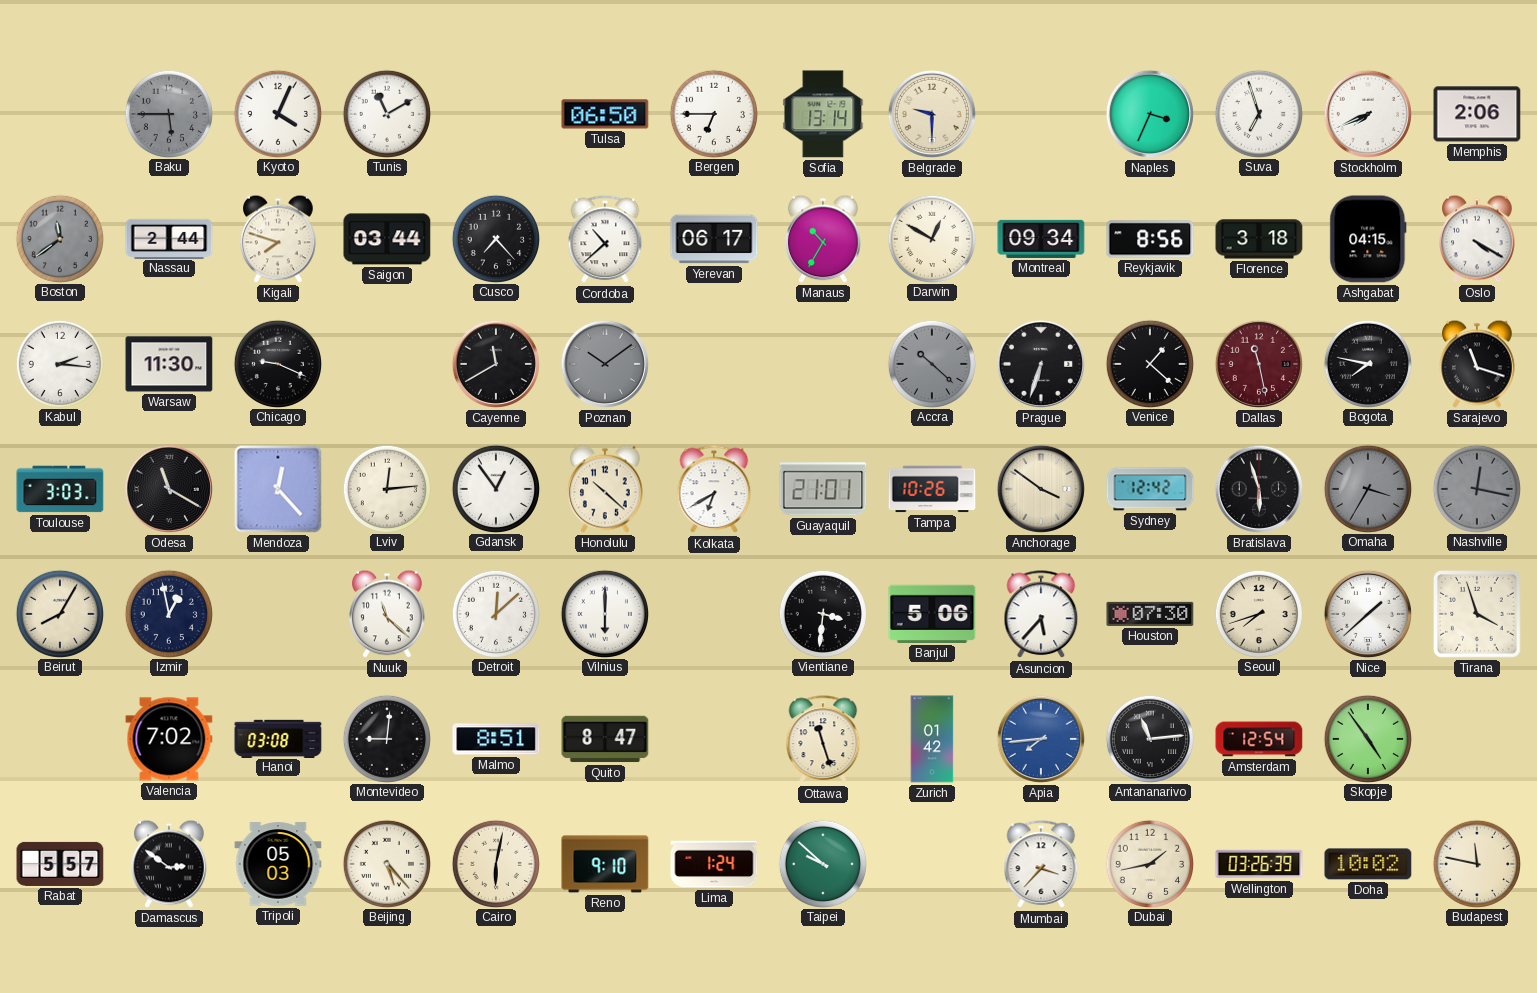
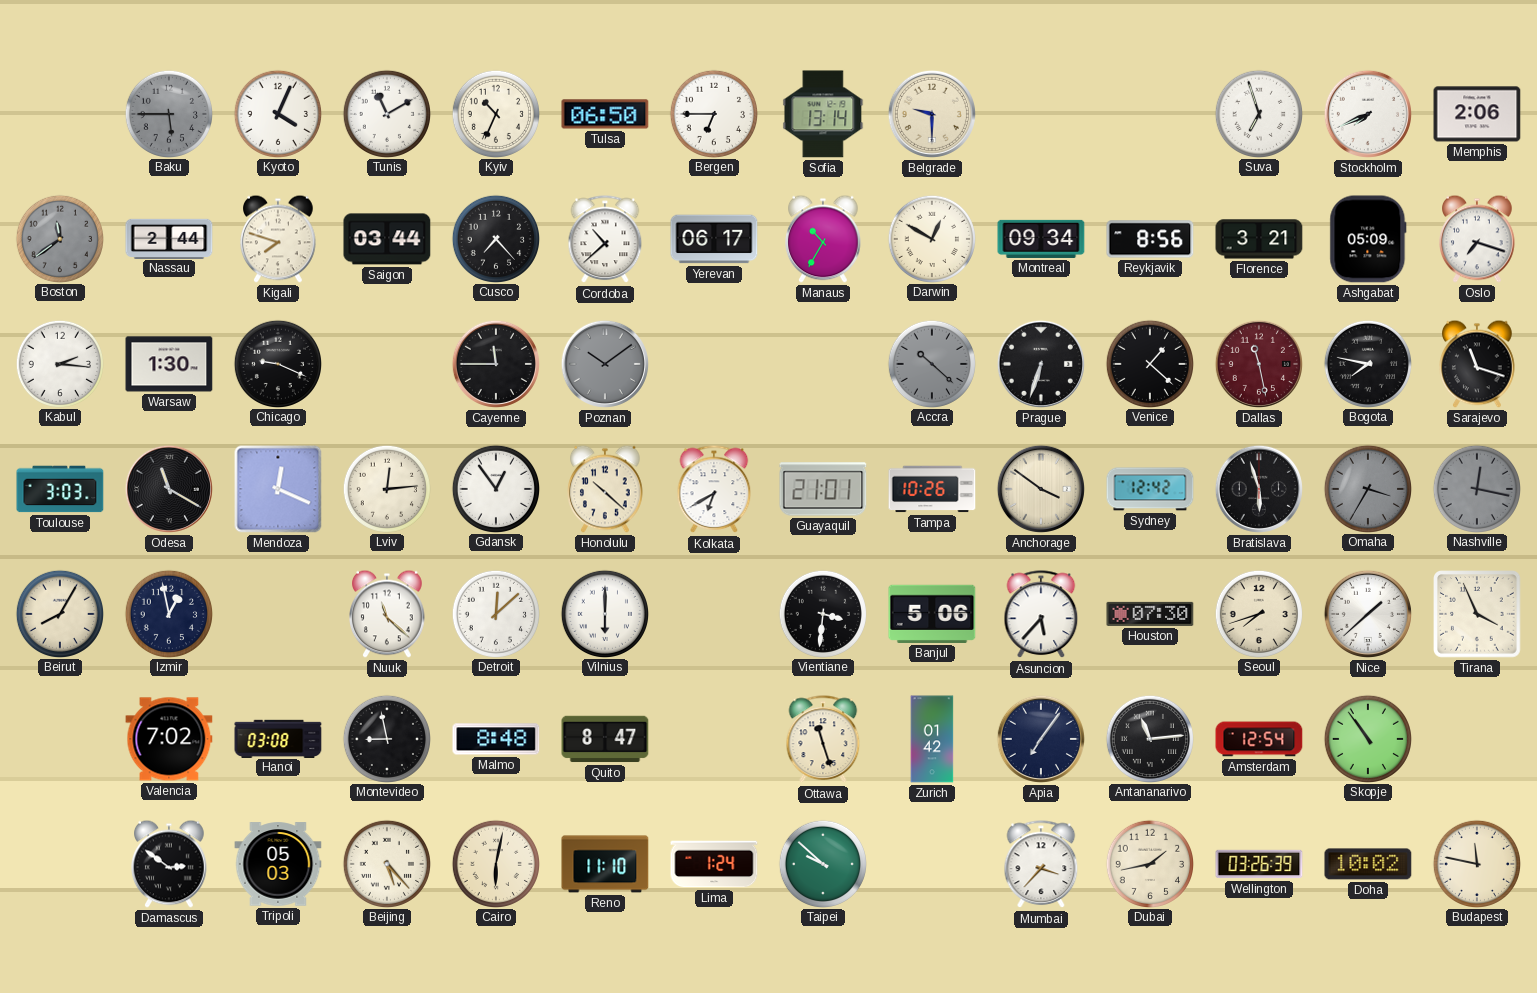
Kyiv: none -> 10:34
Naples: 3:34 -> none
Florence: 3:18 -> 3:21
Ashgabat: 04:15 -> 05:09
Oslo: 4:20 -> 7:18
Warsaw: 11:30 -> 1:30
Cayenne: 11:40 -> 11:45
Mendoza: 12:23 -> 12:19
Tirana: 3:57 -> 3:56
Montevideo: 9:01 -> 8:58
Malmo: 8:51 -> 8:48
Apia: 7:44 -> 7:06
Apia dial: blue -> navy
Skopje: 4:54 -> 10:54
Rabat: 5:57 -> none
Reno: 9:10 -> 11:10
